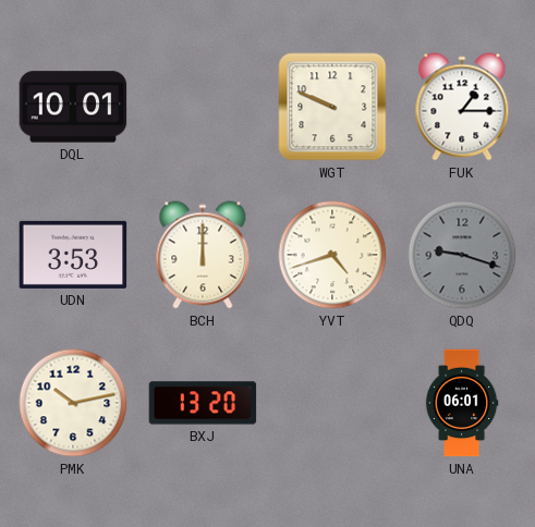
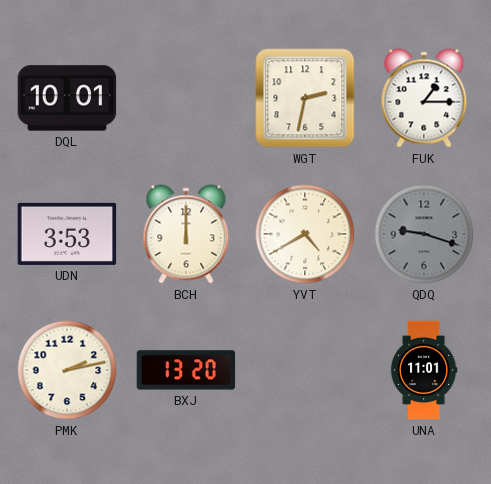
WGT: 9:49 -> 2:32
YVT: 4:42 -> 4:40
PMK: 10:13 -> 2:13
UNA: 06:01 -> 11:01
